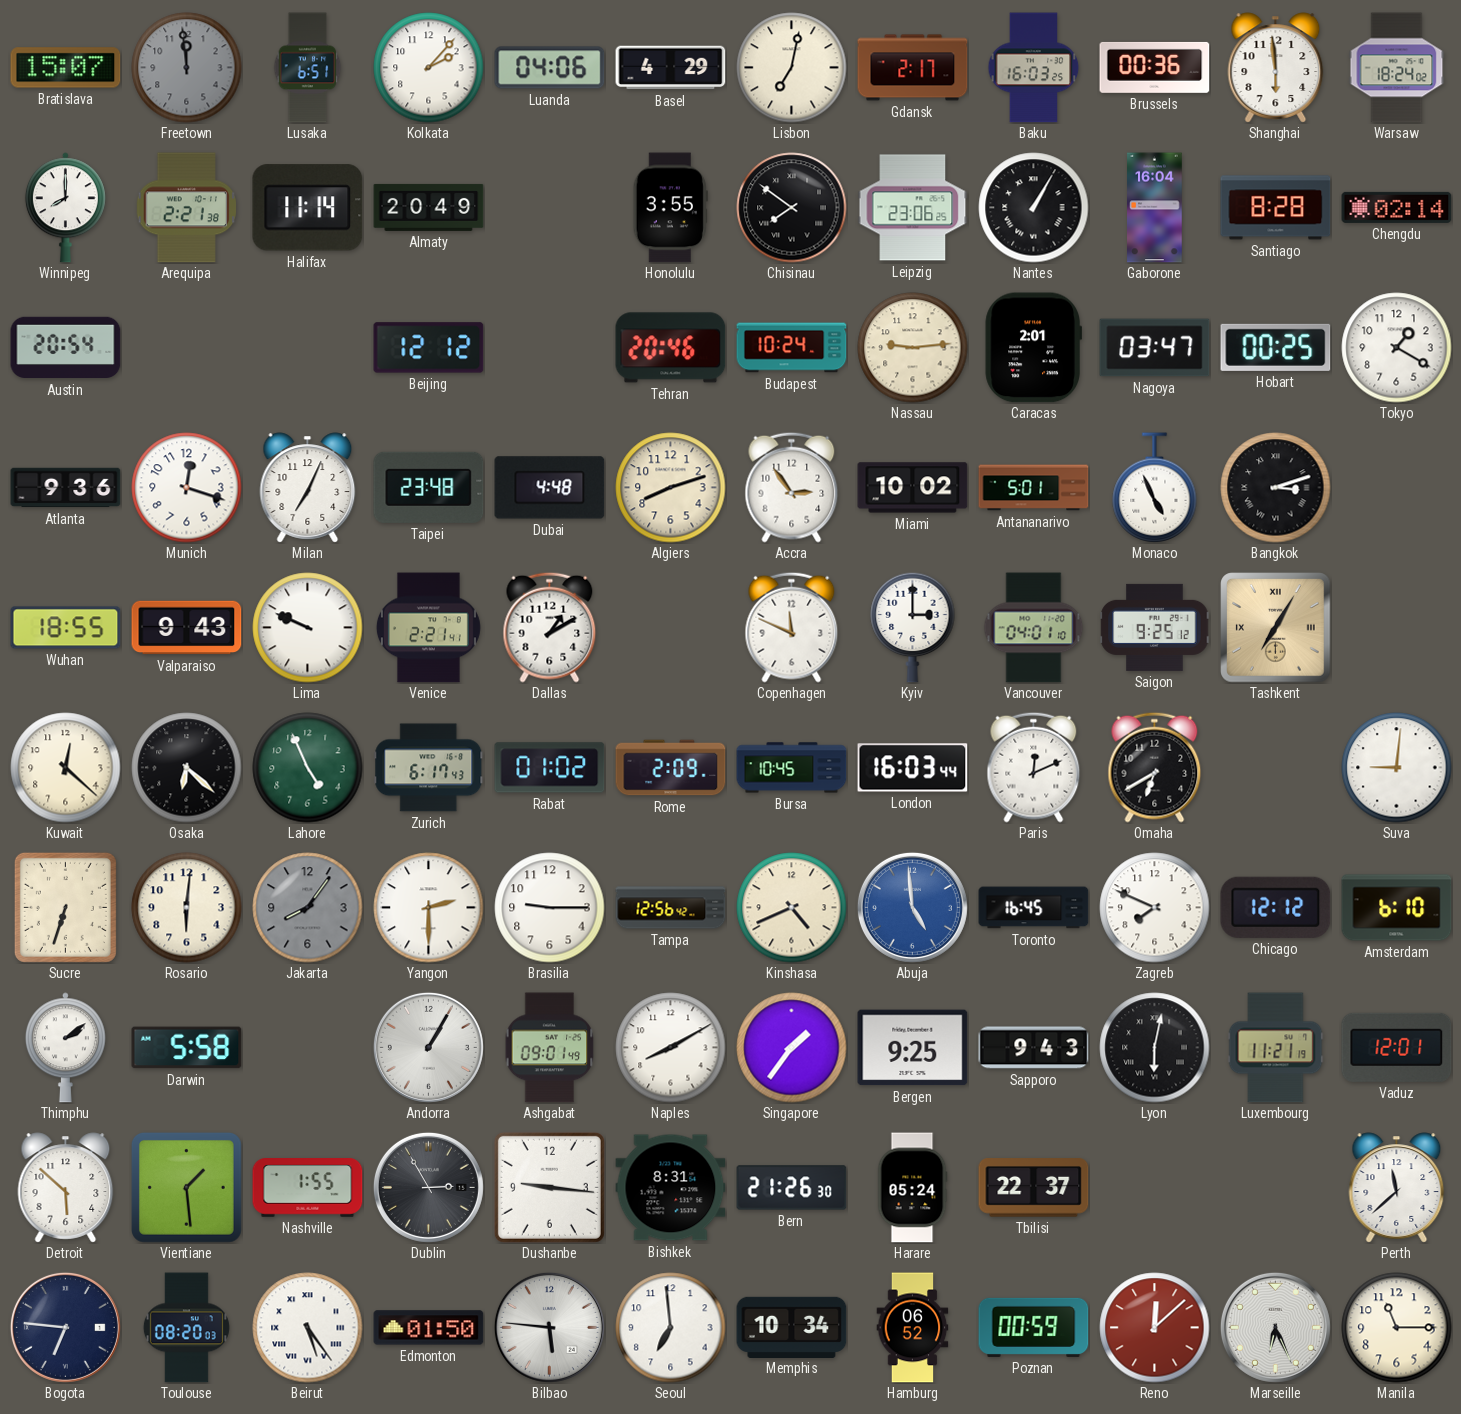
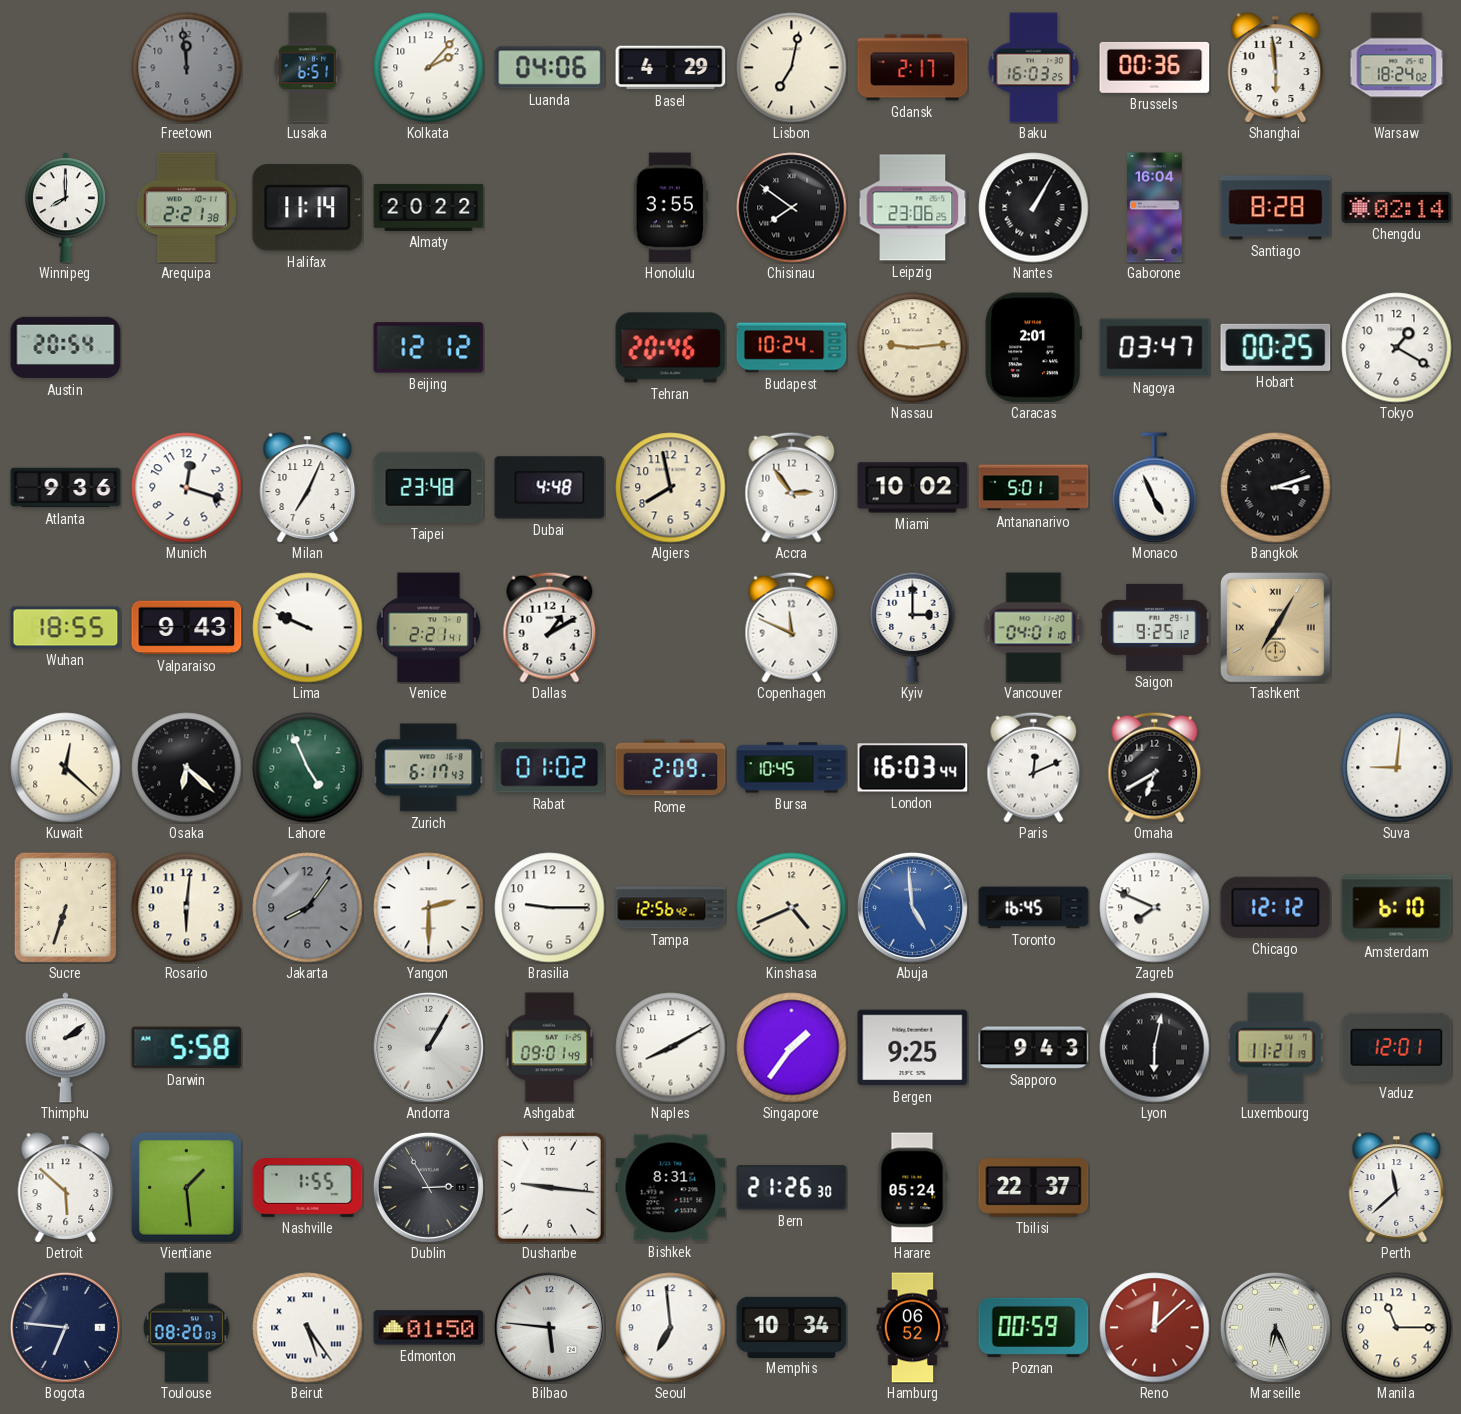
Bratislava: 15:07 -> none
Almaty: 20:49 -> 20:22
Algiers: 8:12 -> 7:58
